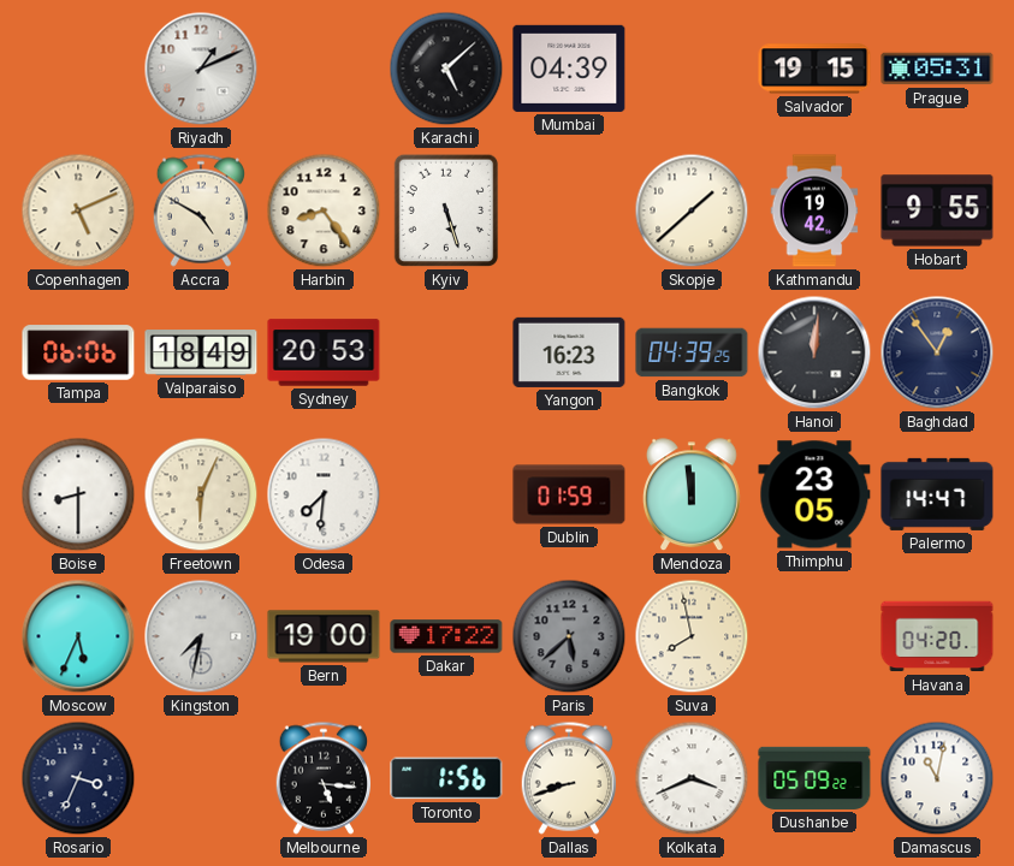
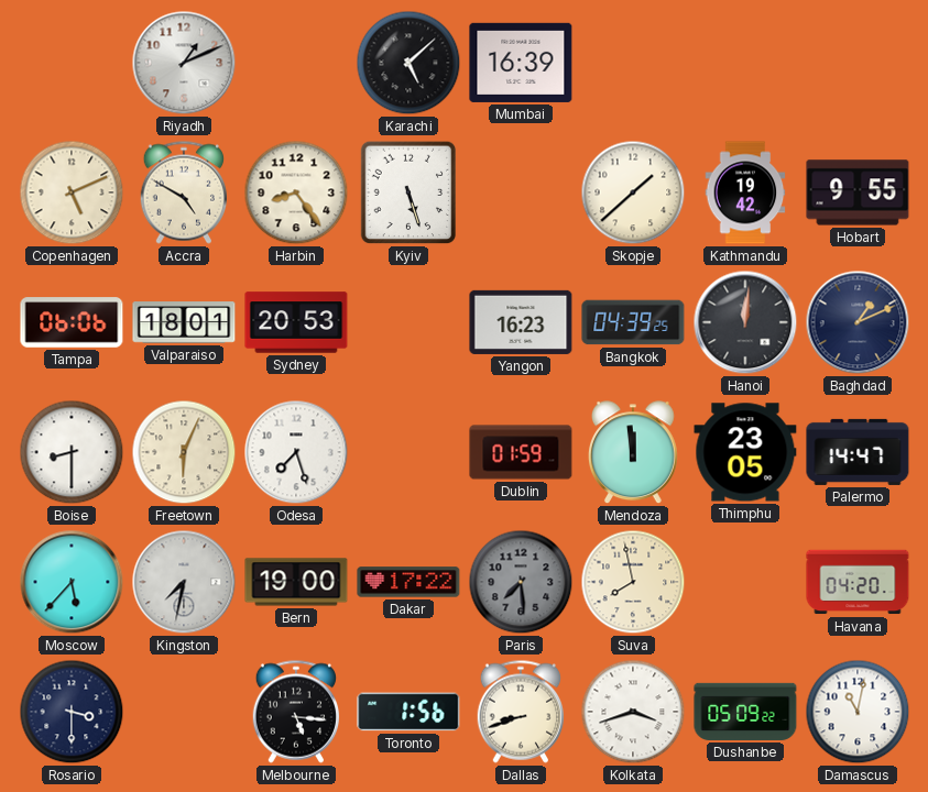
Mumbai: 04:39 -> 16:39
Salvador: 19:15 -> none
Prague: 05:31 -> none
Valparaiso: 18:49 -> 18:01
Baghdad: 12:54 -> 1:11
Odesa: 7:31 -> 7:27
Moscow: 5:34 -> 5:37
Paris: 5:38 -> 7:29
Rosario: 3:34 -> 3:30
Kolkata: 3:41 -> 3:42
